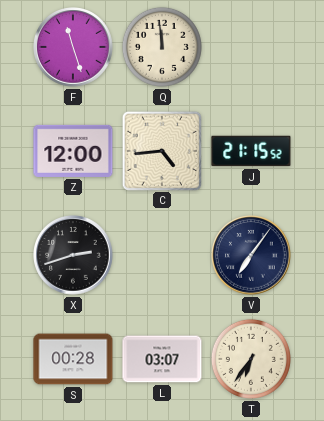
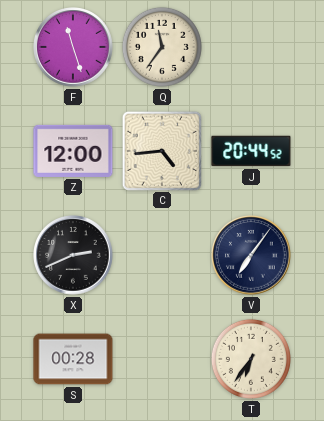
Q: 11:59 -> 11:36
J: 21:15 -> 20:44
X: 2:42 -> 2:41
L: 03:07 -> none
